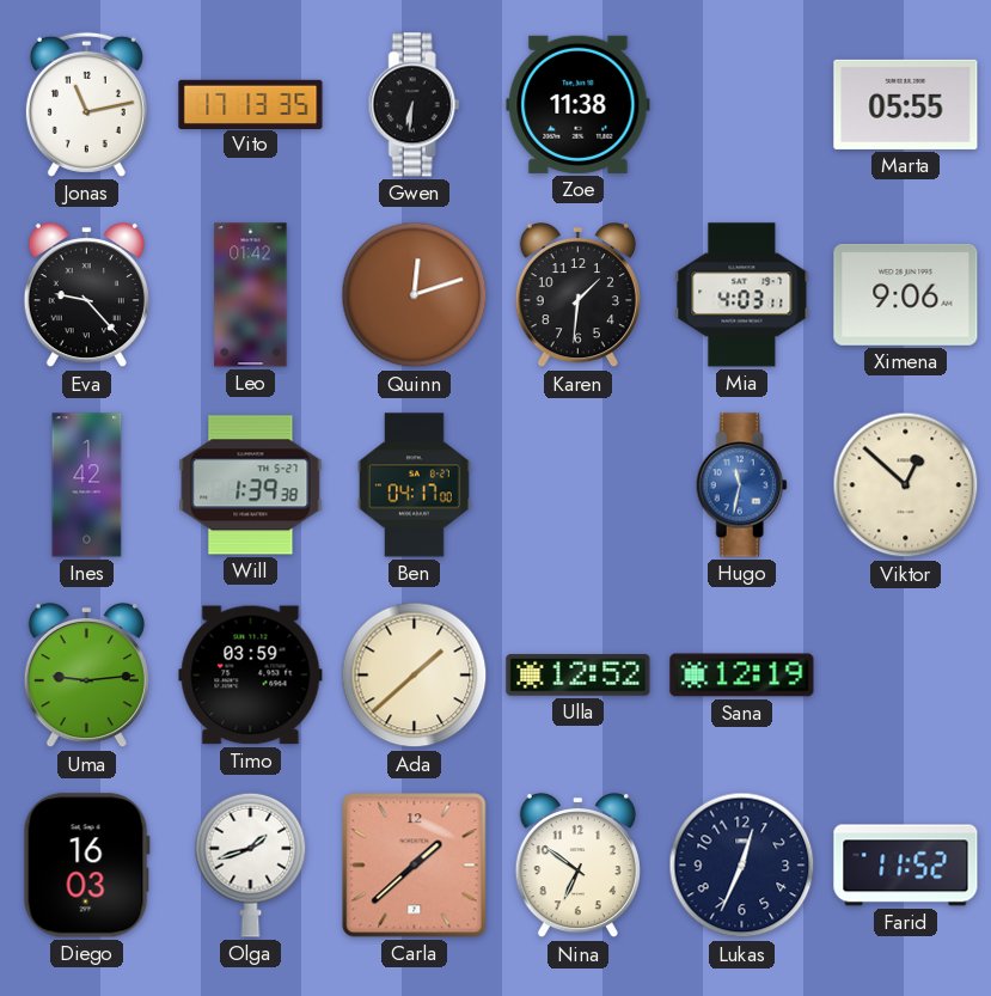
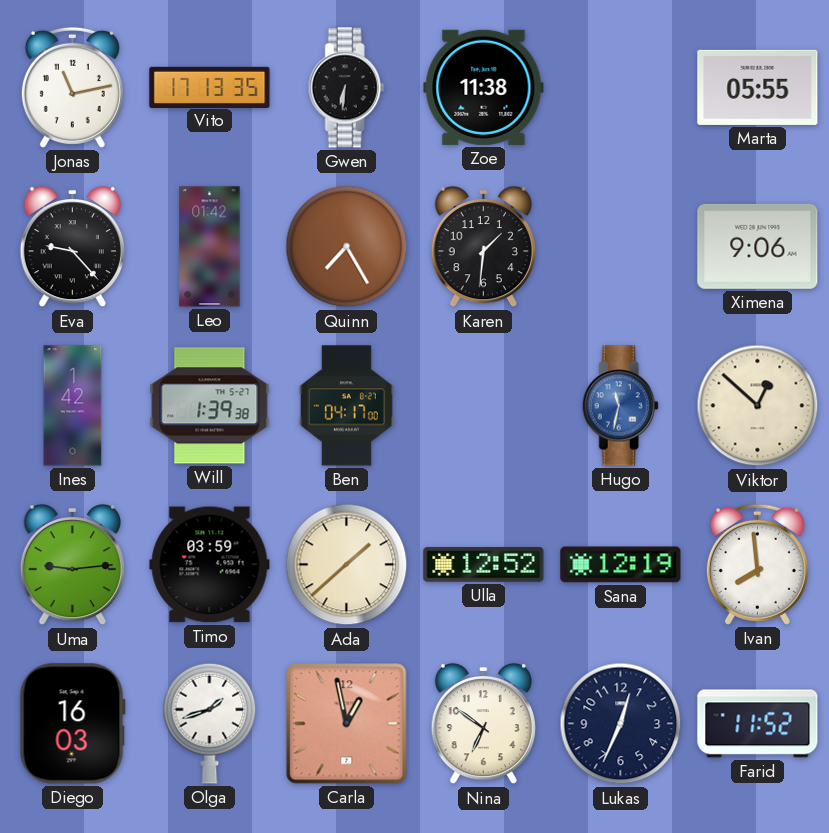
Quinn: 12:12 -> 7:25
Mia: 4:03 -> none
Ivan: none -> 7:59
Carla: 1:38 -> 12:58
